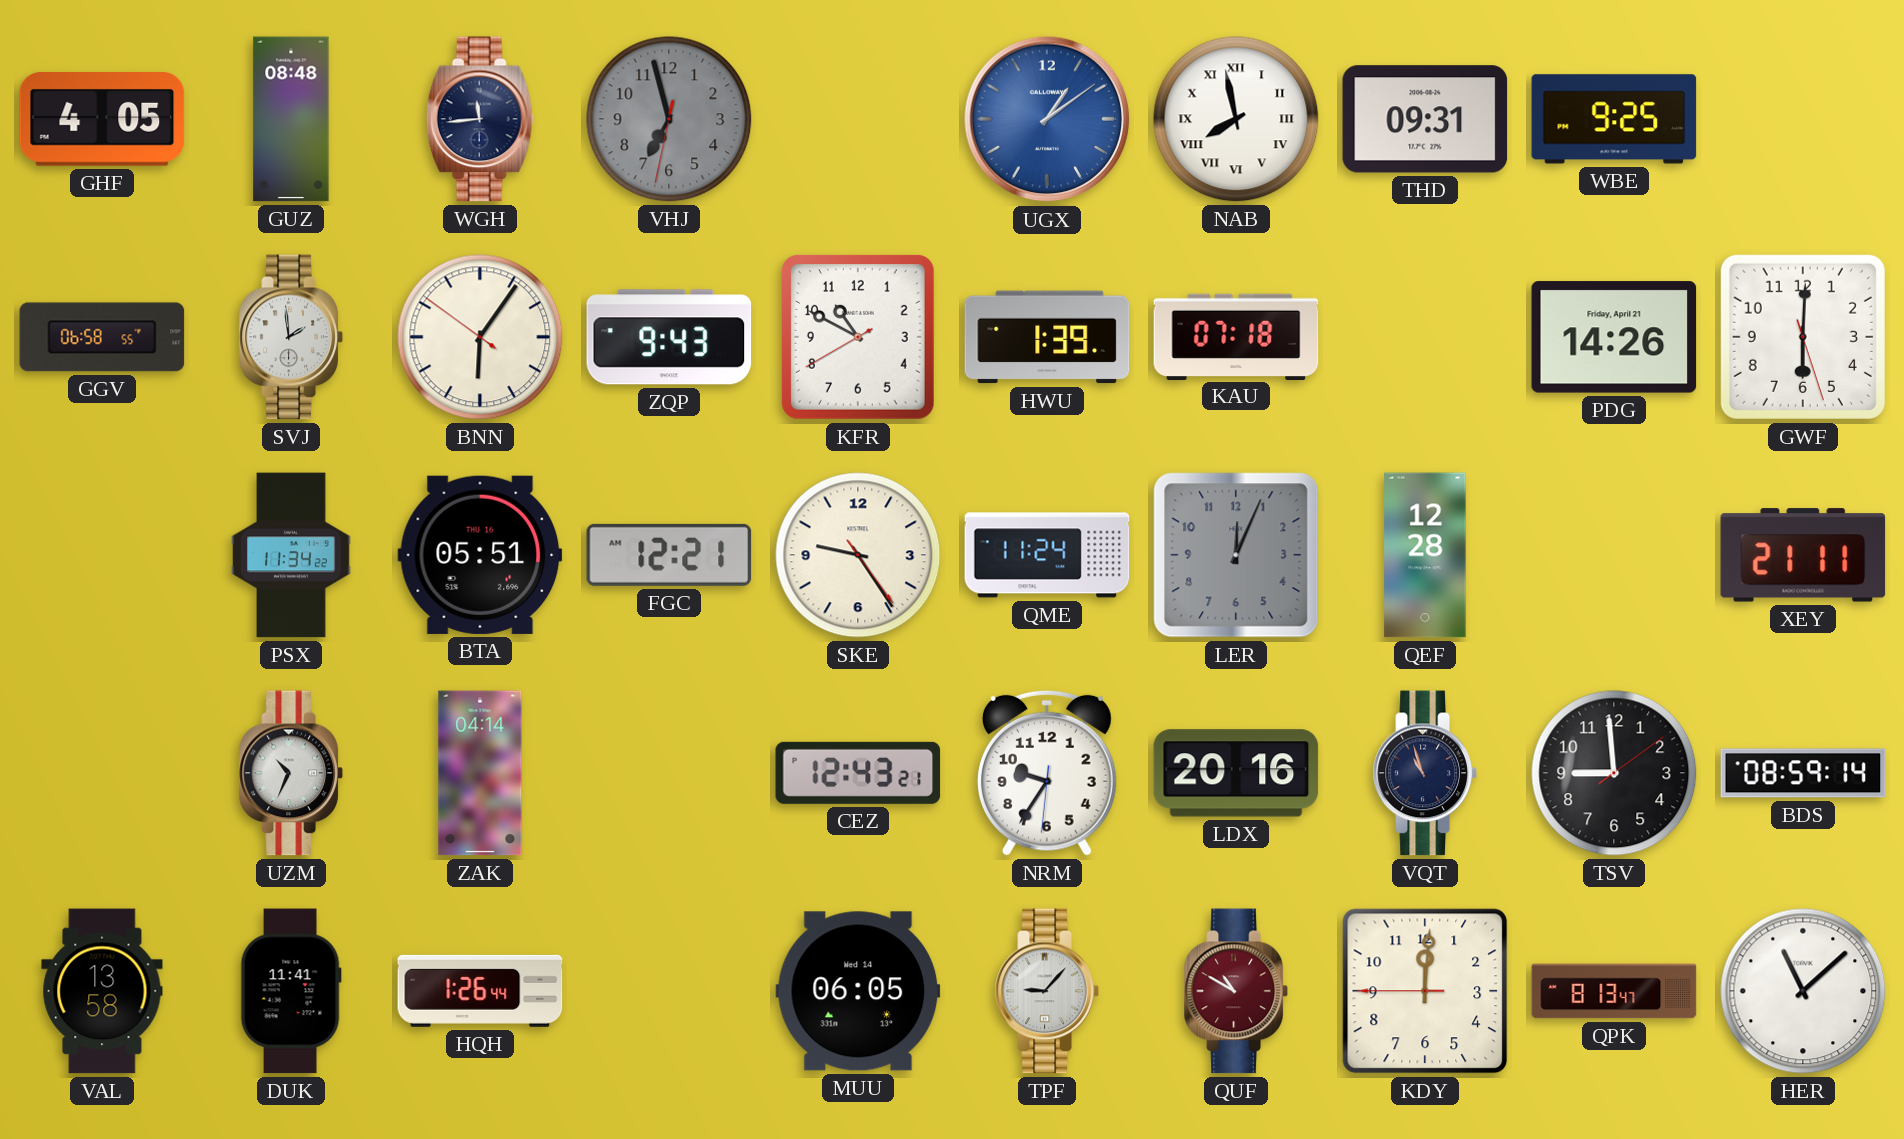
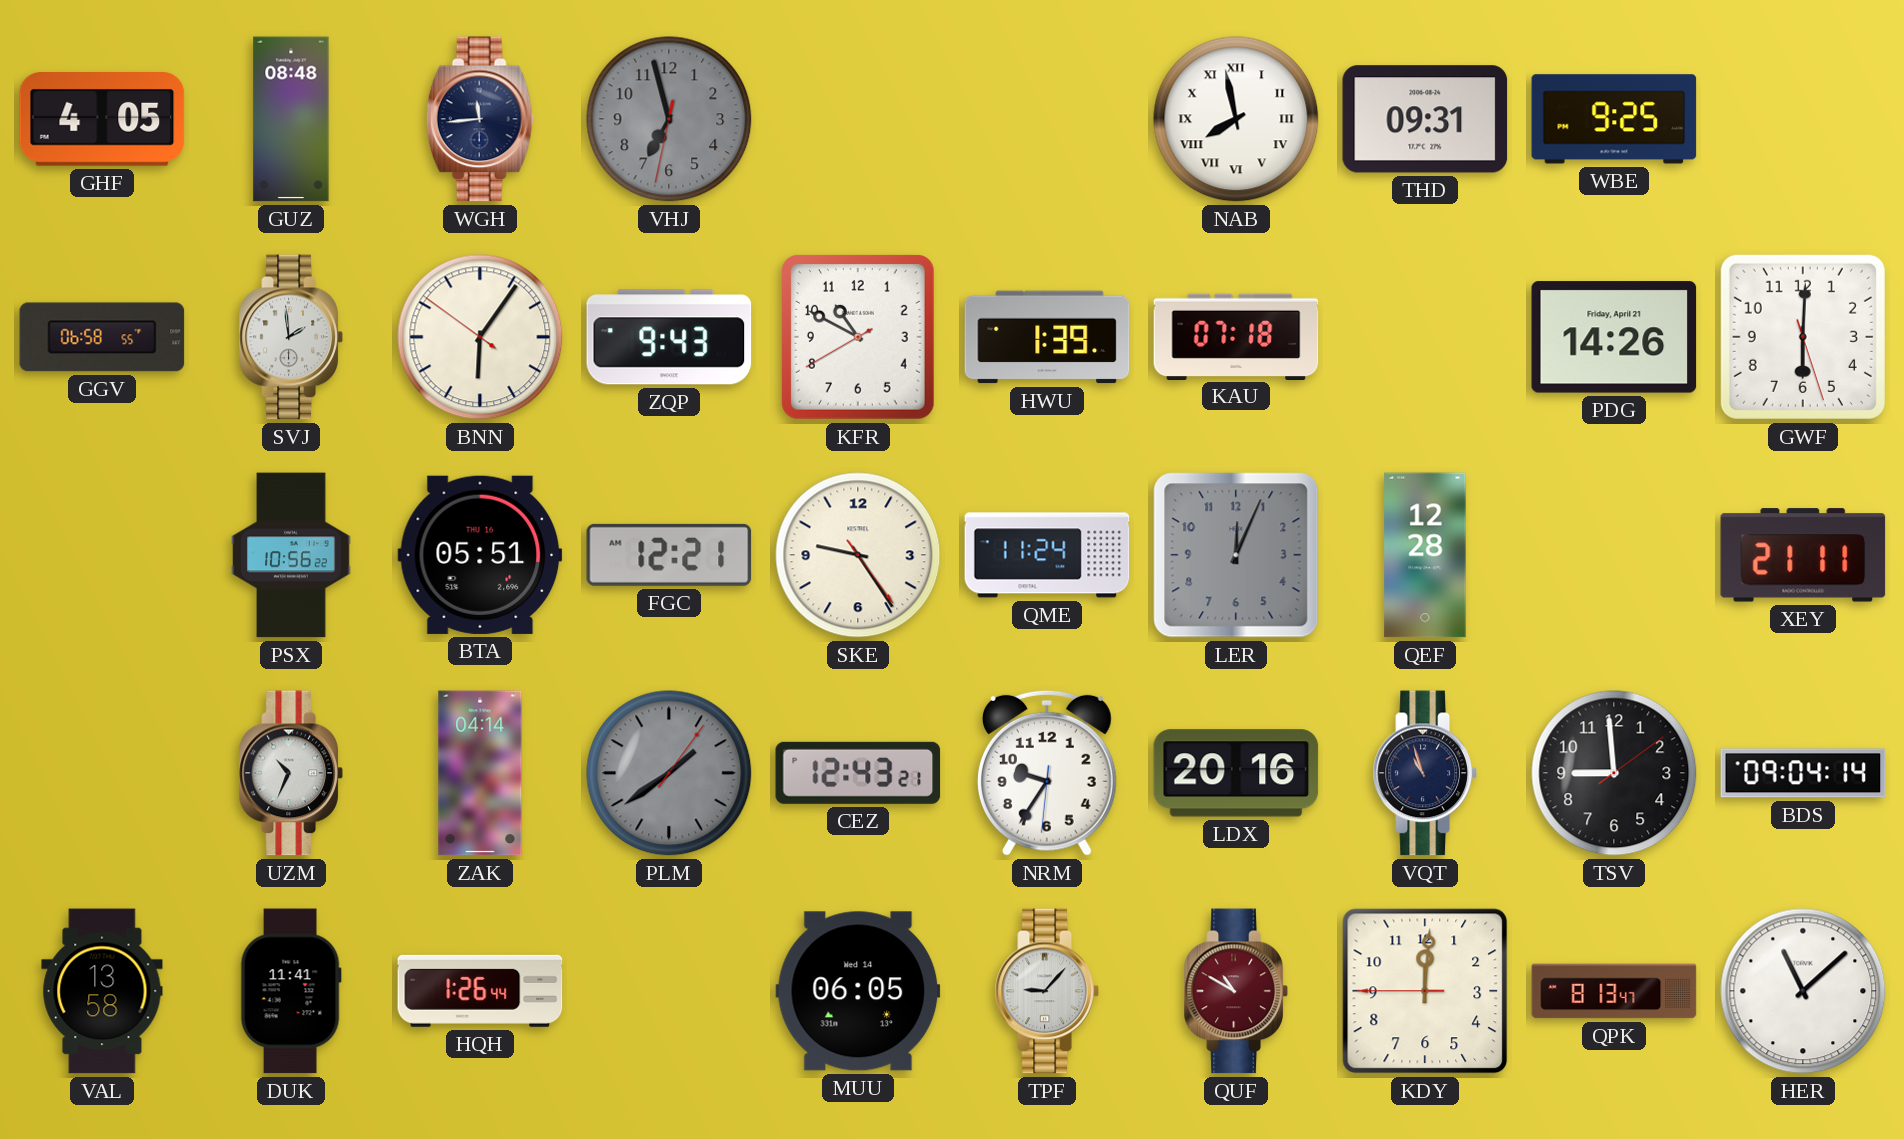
UGX: 1:09 -> none
PSX: 11:34 -> 10:56
PLM: none -> 1:39
BDS: 08:59 -> 09:04
